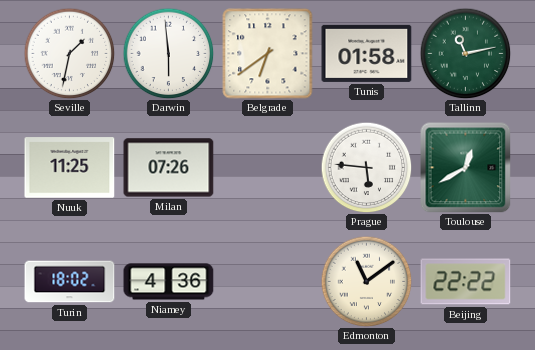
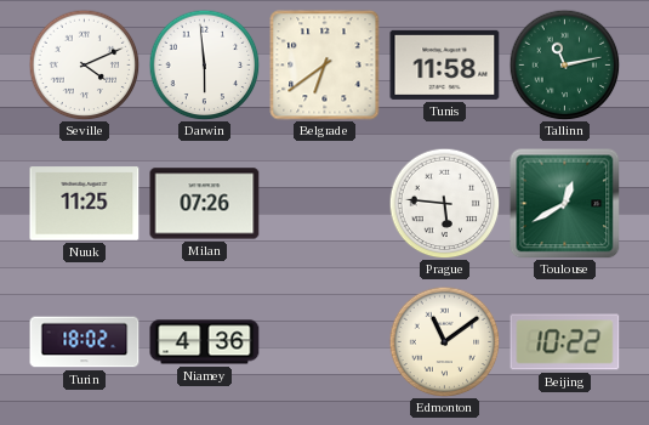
Seville: 1:32 -> 4:11
Tunis: 01:58 -> 11:58
Beijing: 22:22 -> 10:22
